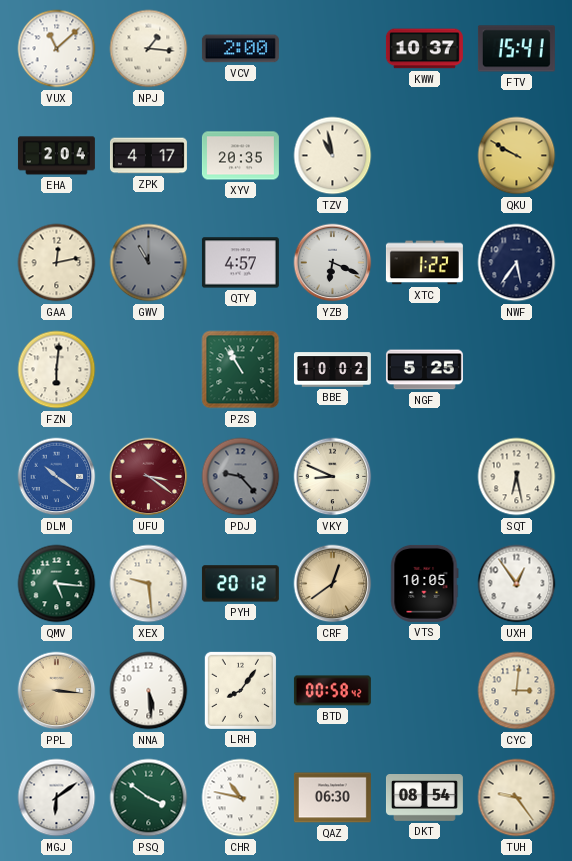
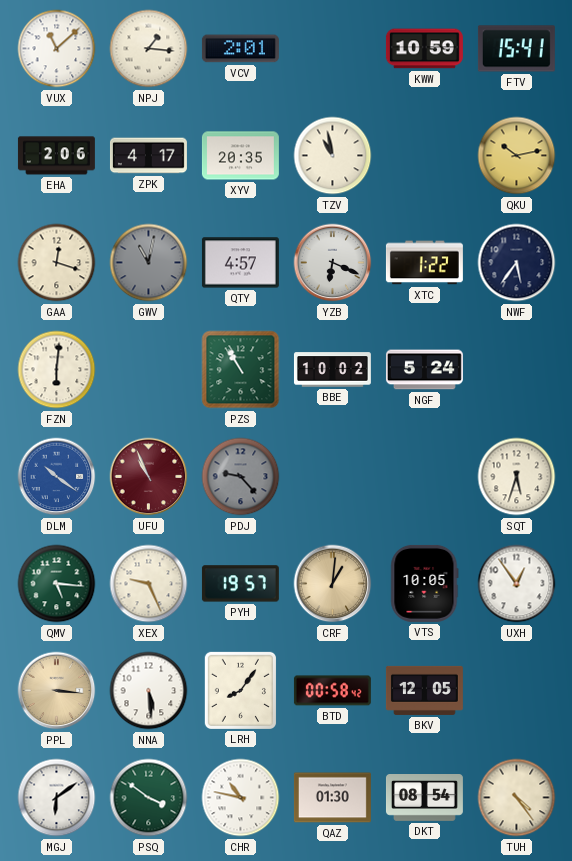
VCV: 2:00 -> 2:01
KWW: 10:37 -> 10:59
EHA: 2:04 -> 2:06
QKU: 9:50 -> 10:13
GAA: 12:13 -> 12:18
GWV: 11:00 -> 11:02
NGF: 5:25 -> 5:24
UFU: 3:21 -> 10:56
VKY: 8:49 -> none
SQT: 6:28 -> 5:33
XEX: 9:29 -> 9:26
PYH: 20:12 -> 19:57
CRF: 12:39 -> 1:01
BKV: none -> 12:05
CYC: 3:01 -> none
QAZ: 06:30 -> 01:30
TUH: 9:24 -> 4:24
